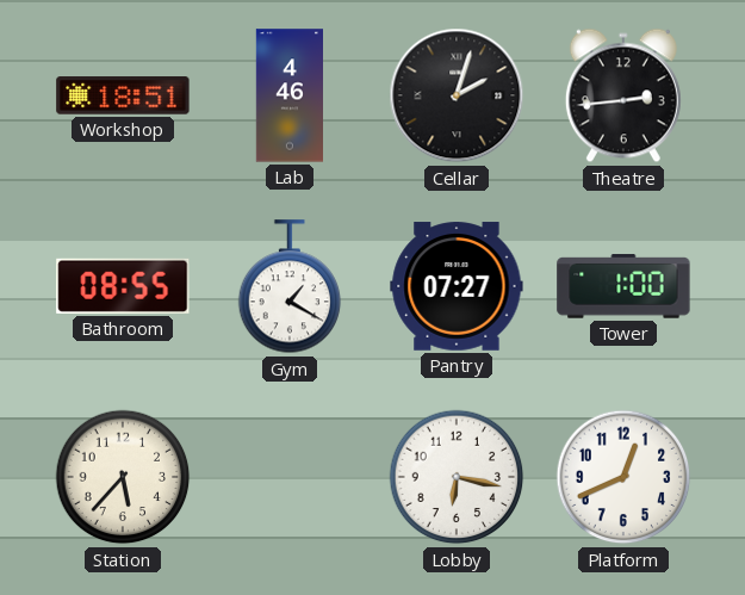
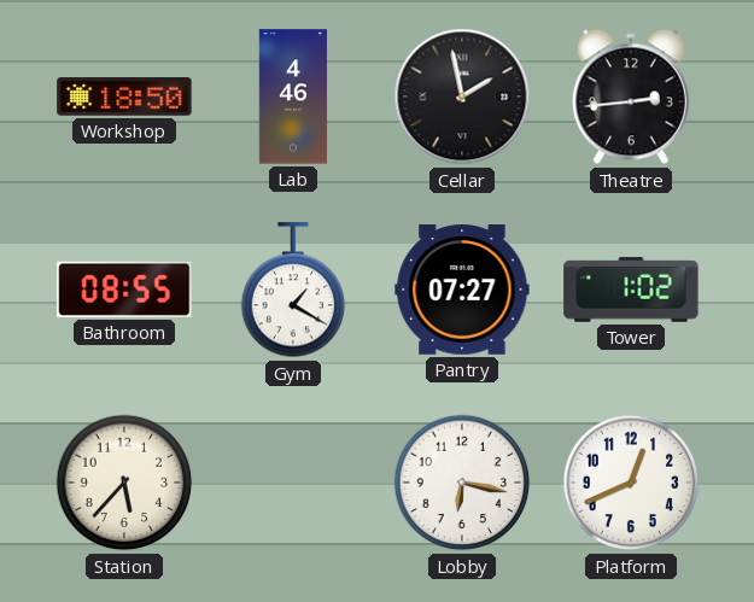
Workshop: 18:51 -> 18:50
Cellar: 2:03 -> 1:58
Tower: 1:00 -> 1:02
